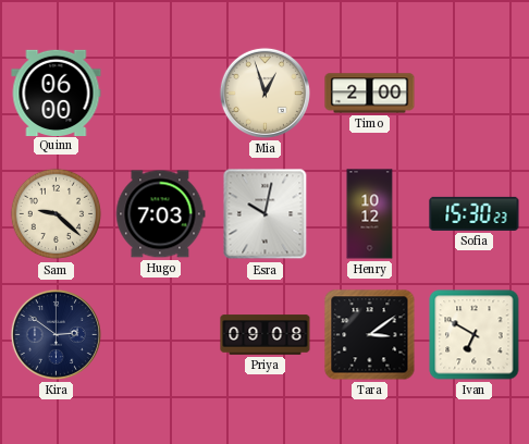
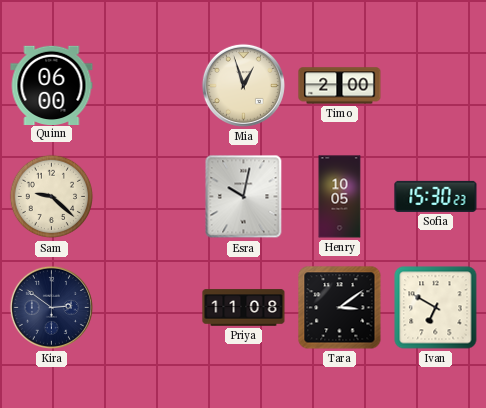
Hugo: 7:03 -> none
Henry: 10:12 -> 10:05
Priya: 09:08 -> 11:08
